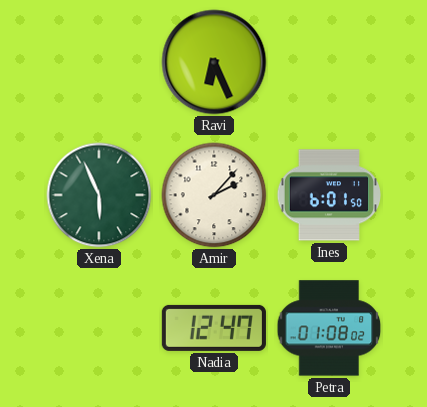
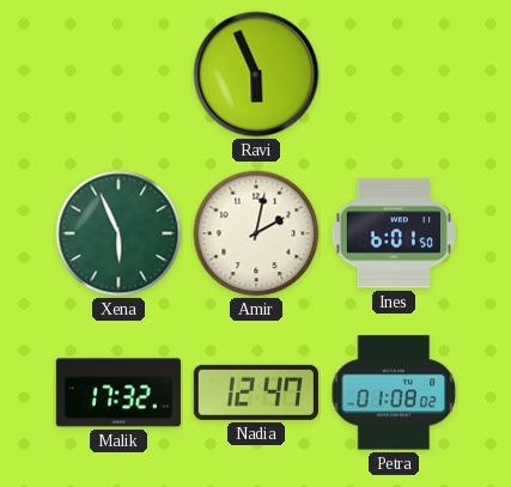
Ravi: 6:26 -> 5:56
Amir: 2:07 -> 2:02
Malik: none -> 17:32
